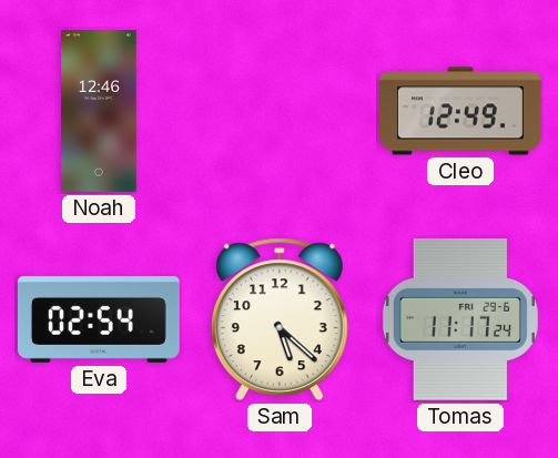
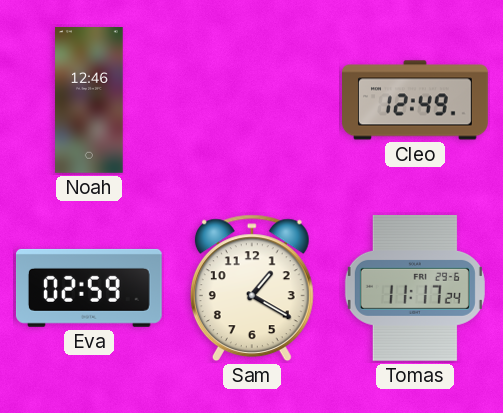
Eva: 02:54 -> 02:59
Sam: 5:22 -> 1:20
